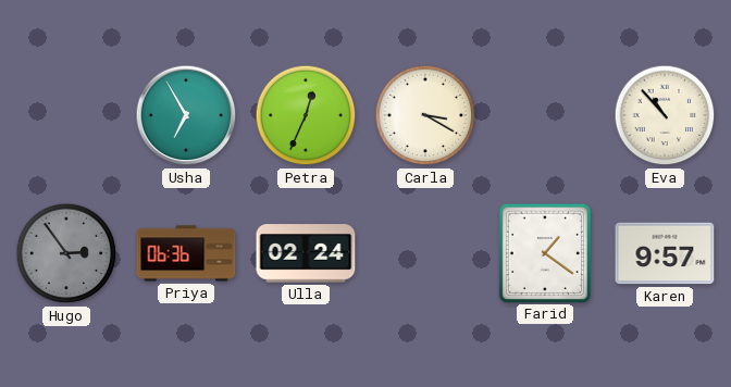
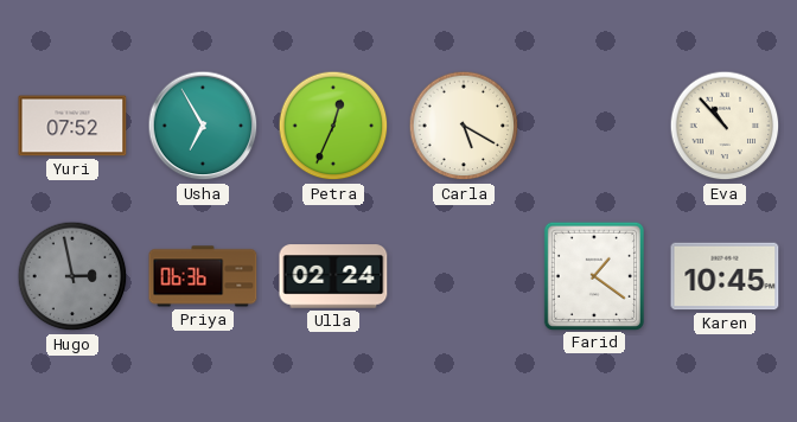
Yuri: none -> 07:52
Carla: 3:20 -> 5:20
Hugo: 2:54 -> 2:58
Karen: 9:57 -> 10:45
